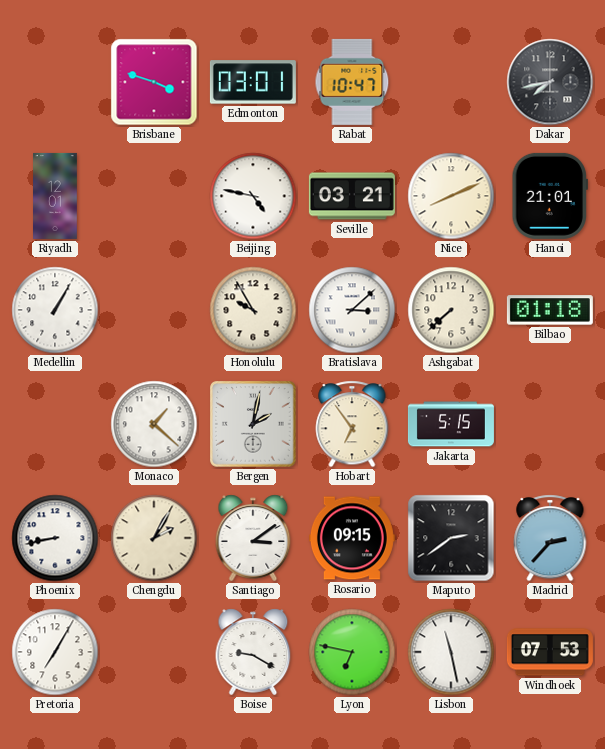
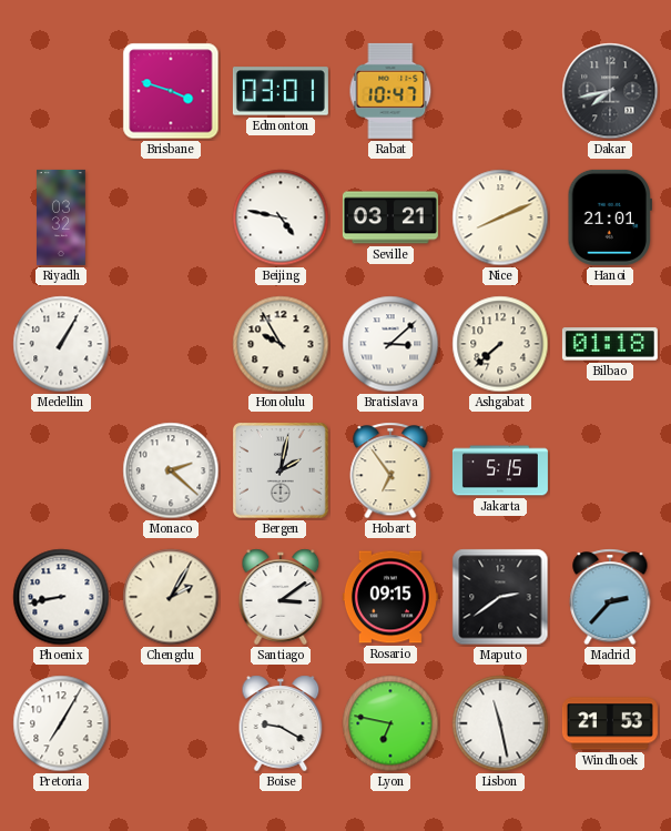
Riyadh: 12:01 -> 03:32
Monaco: 1:22 -> 2:22
Windhoek: 07:53 -> 21:53
